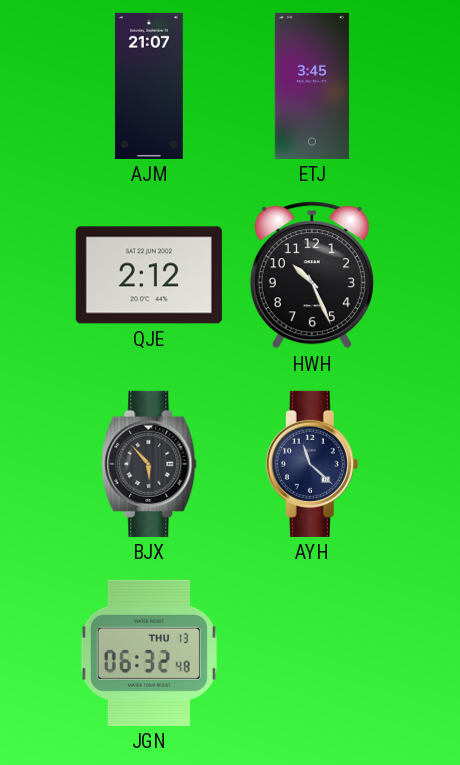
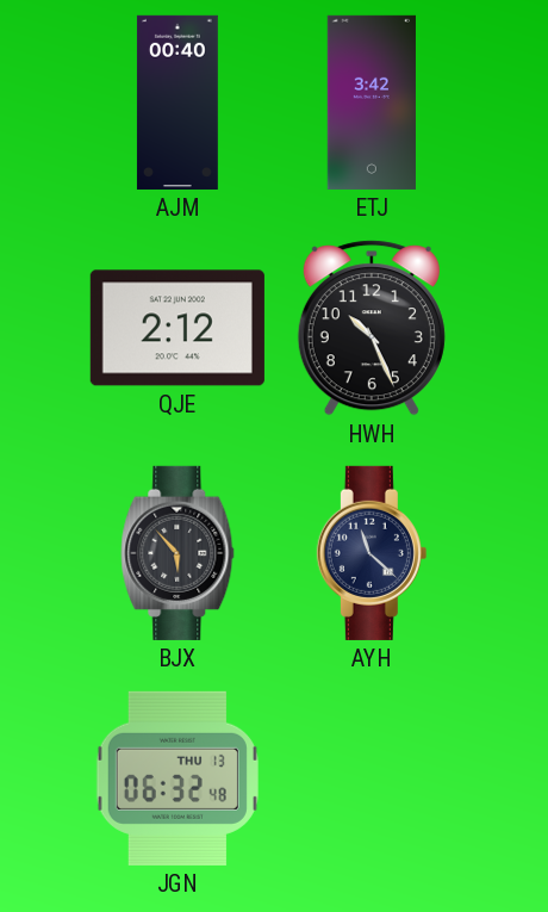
AJM: 21:07 -> 00:40
ETJ: 3:45 -> 3:42
